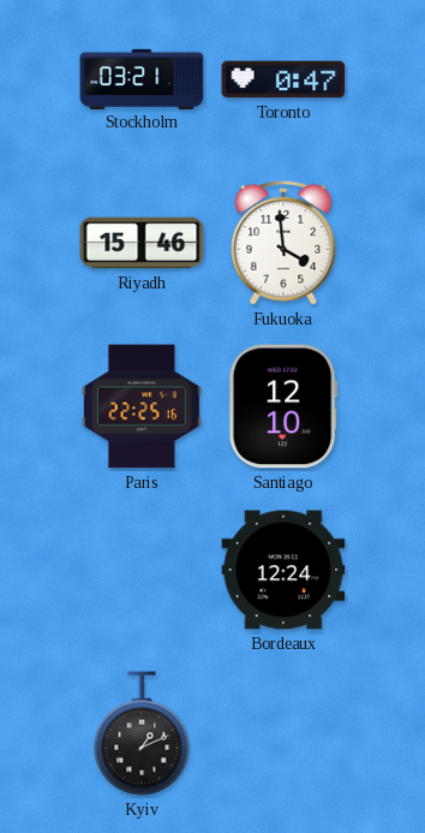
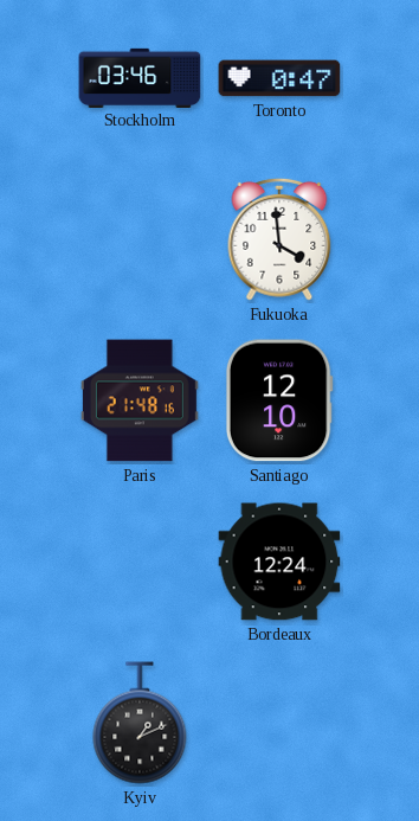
Stockholm: 03:21 -> 03:46
Riyadh: 15:46 -> none
Paris: 22:25 -> 21:48
